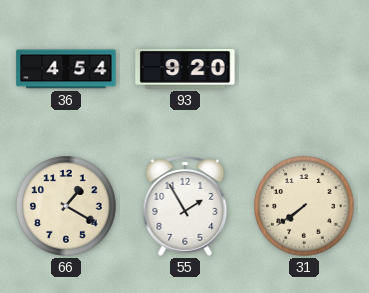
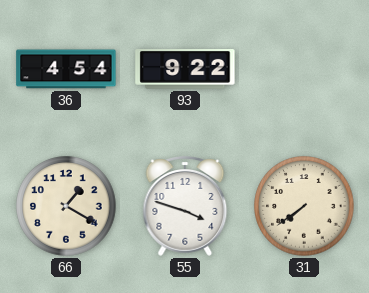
93: 9:20 -> 9:22
55: 1:55 -> 3:48
